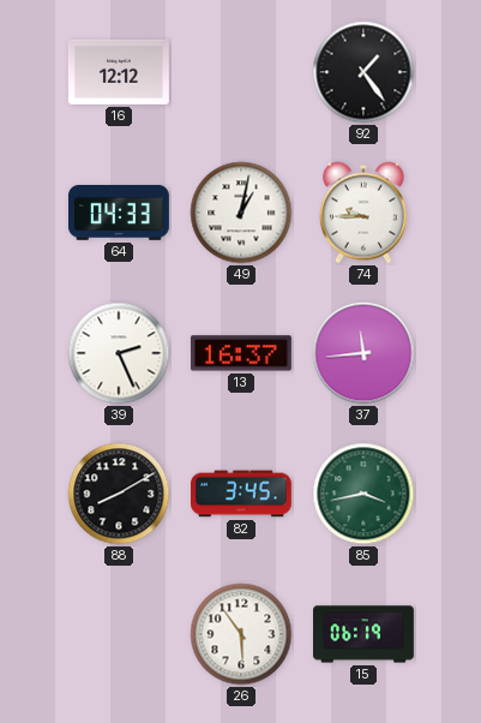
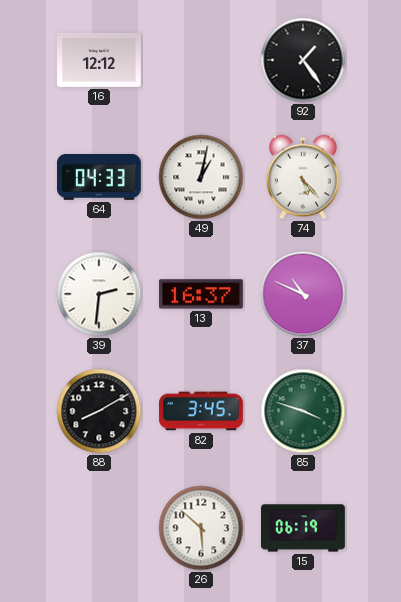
74: 9:45 -> 5:23
39: 2:26 -> 2:31
37: 11:44 -> 10:49
85: 3:43 -> 3:48
26: 5:54 -> 5:52
